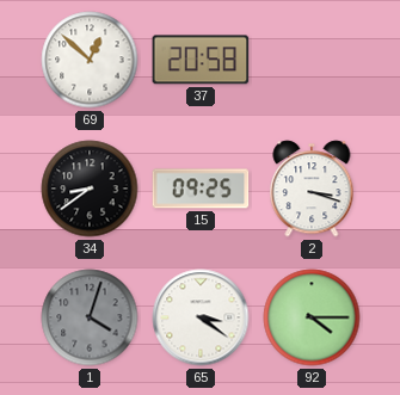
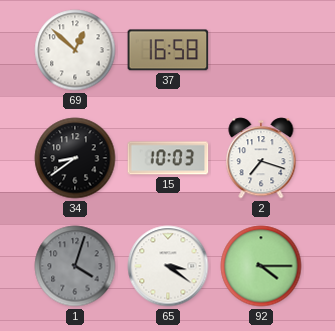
37: 20:58 -> 16:58
15: 09:25 -> 10:03
2: 3:18 -> 7:18
